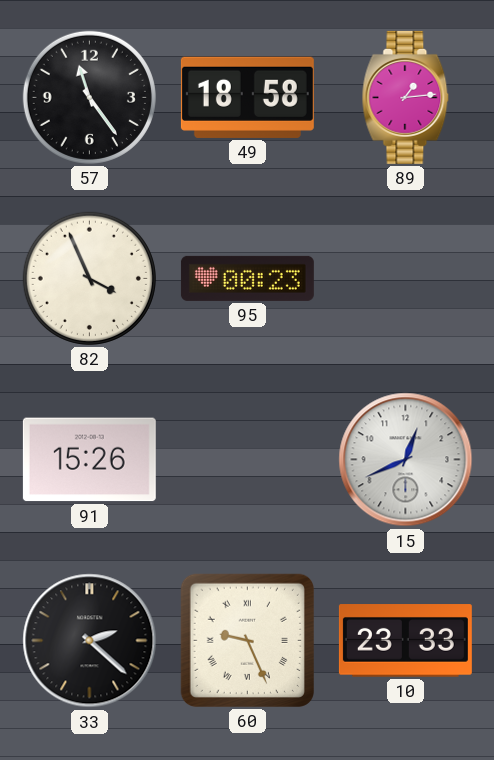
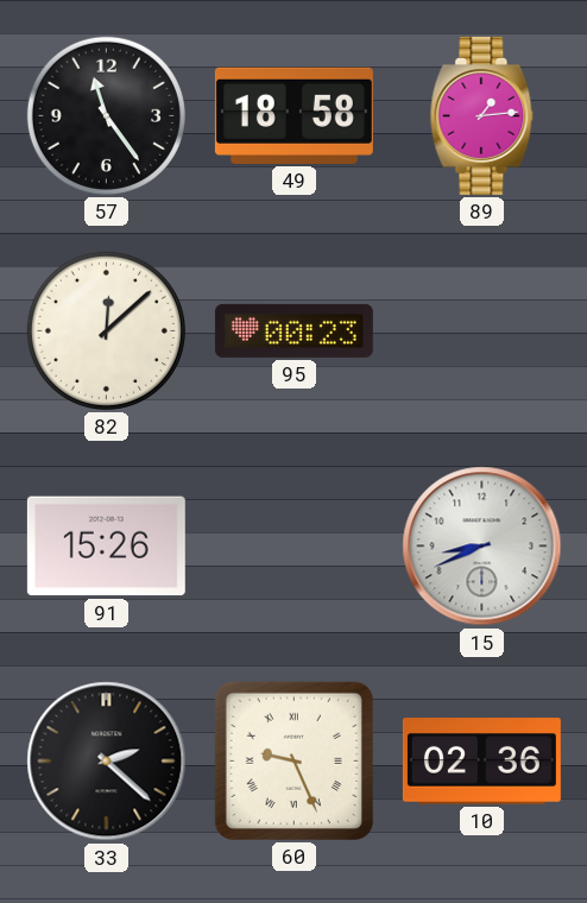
82: 3:56 -> 12:08
15: 12:41 -> 8:41
10: 23:33 -> 02:36
